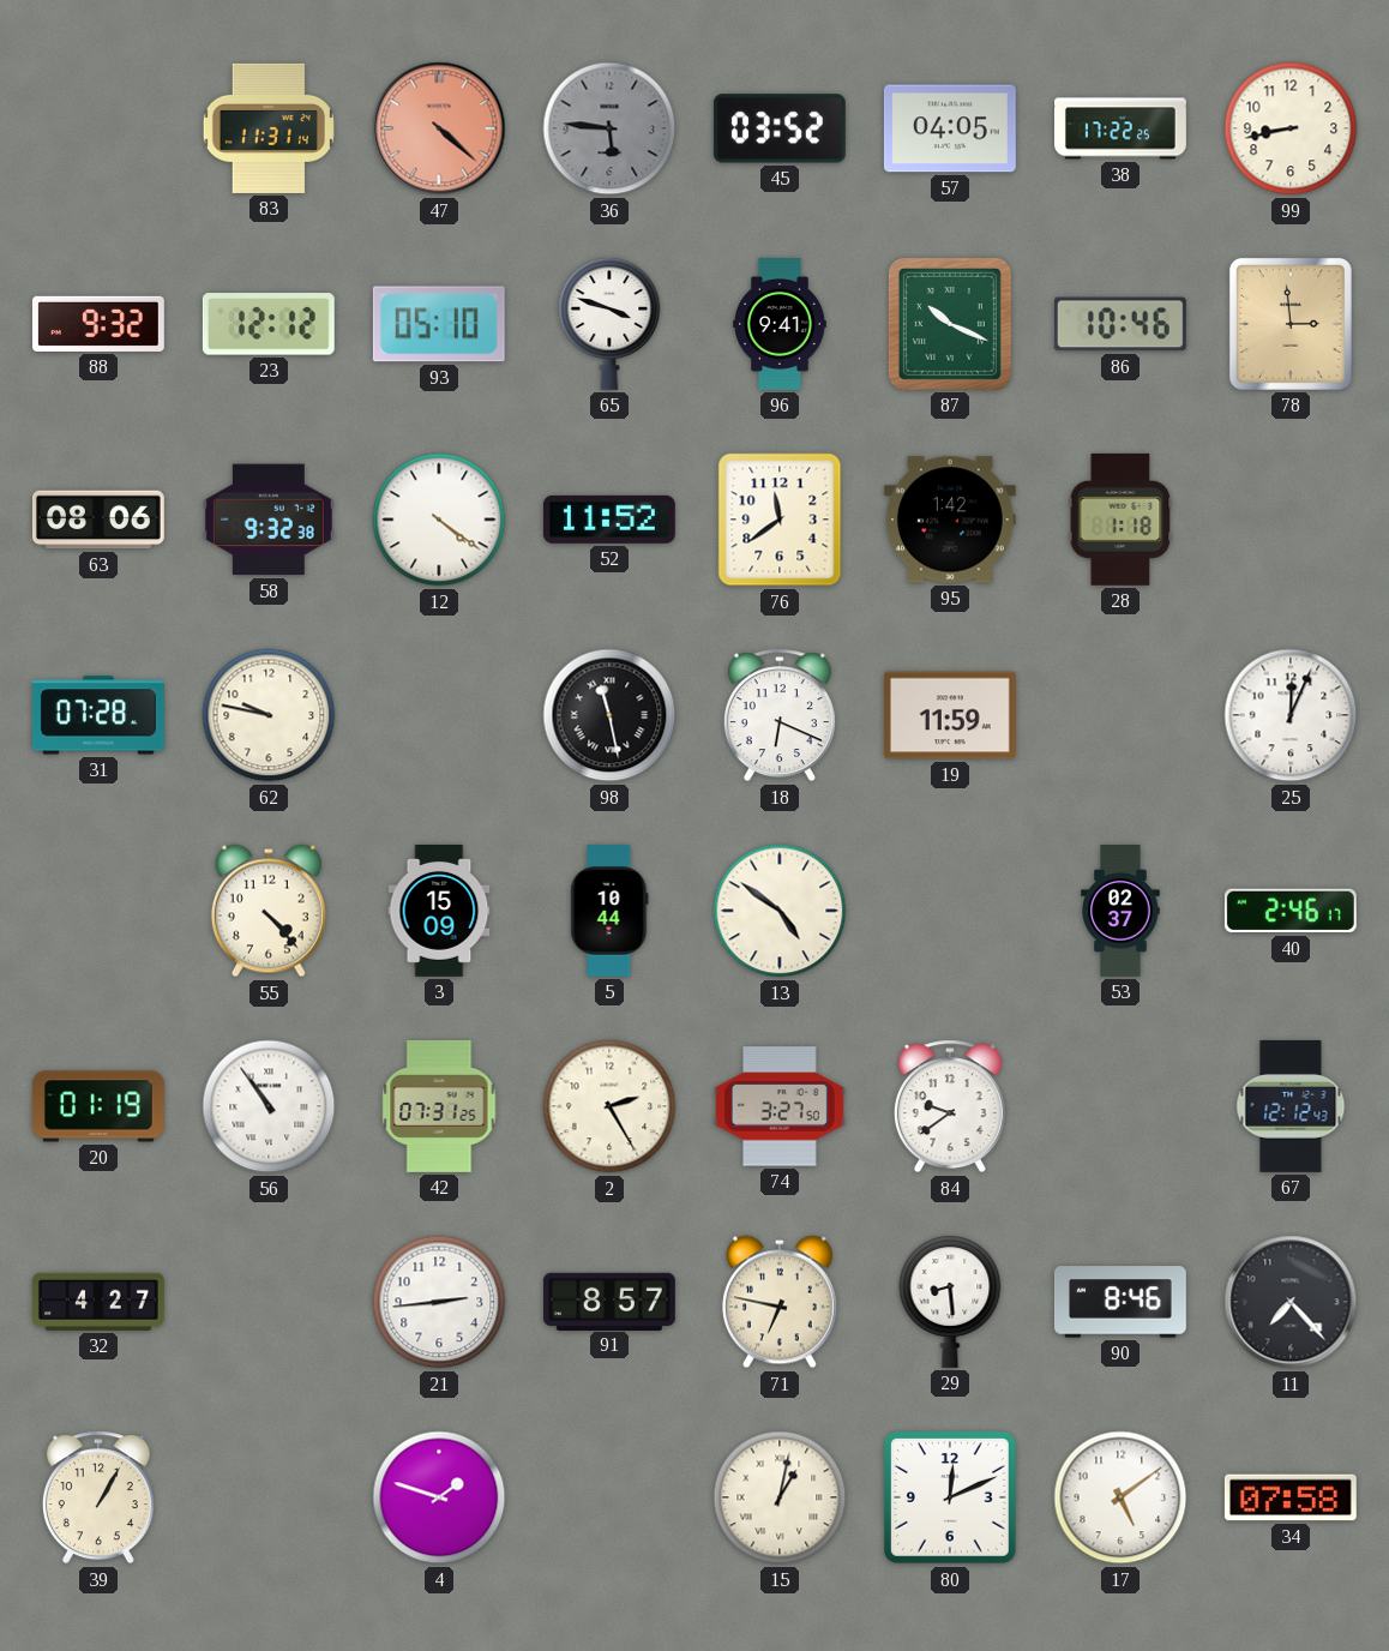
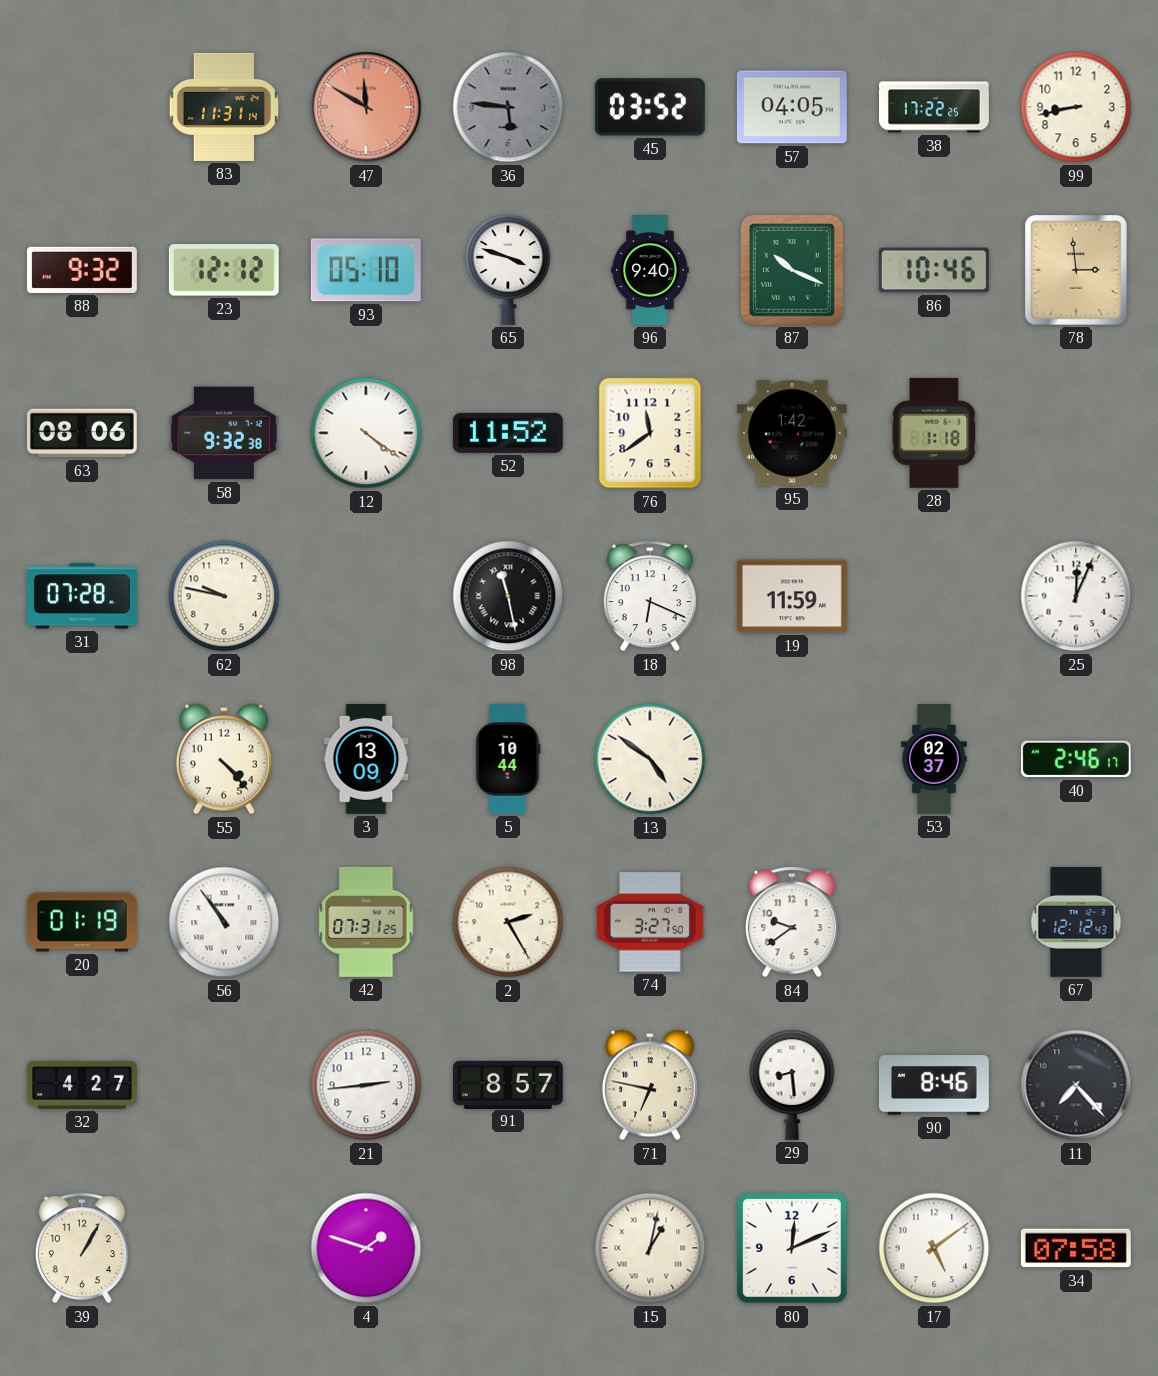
47: 4:22 -> 11:50
96: 9:41 -> 9:40
3: 15:09 -> 13:09
